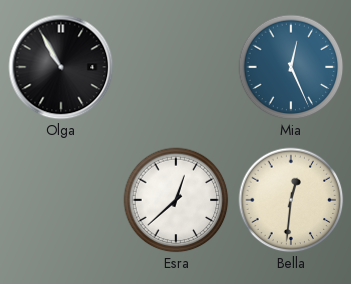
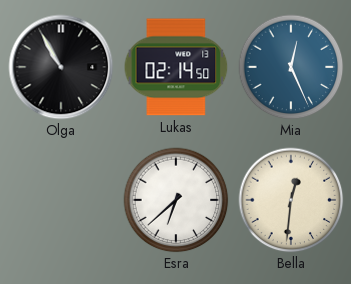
Lukas: none -> 02:14
Esra: 12:38 -> 6:38
